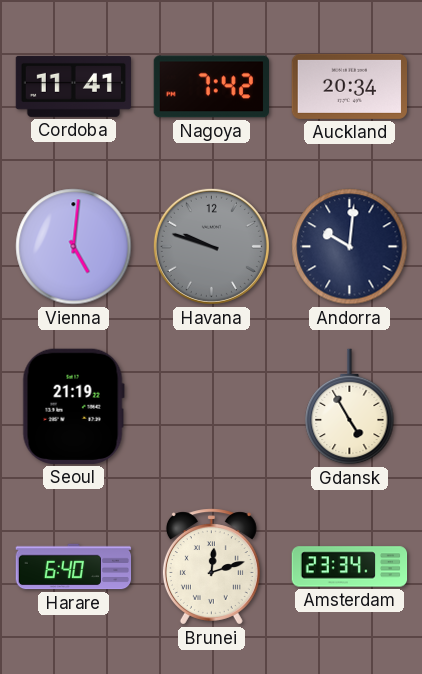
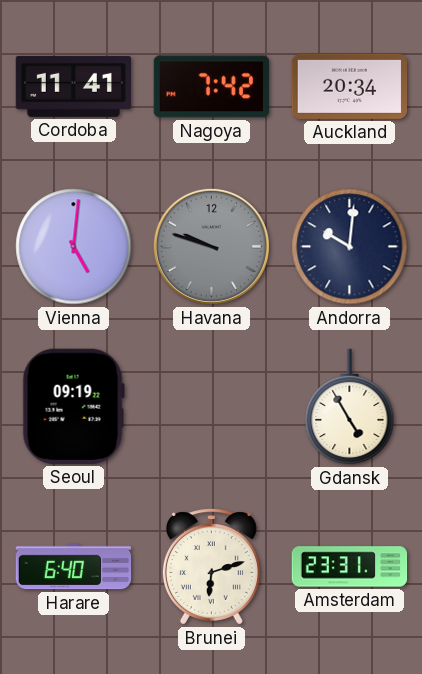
Seoul: 21:19 -> 09:19
Brunei: 12:12 -> 6:12
Amsterdam: 23:34 -> 23:31
